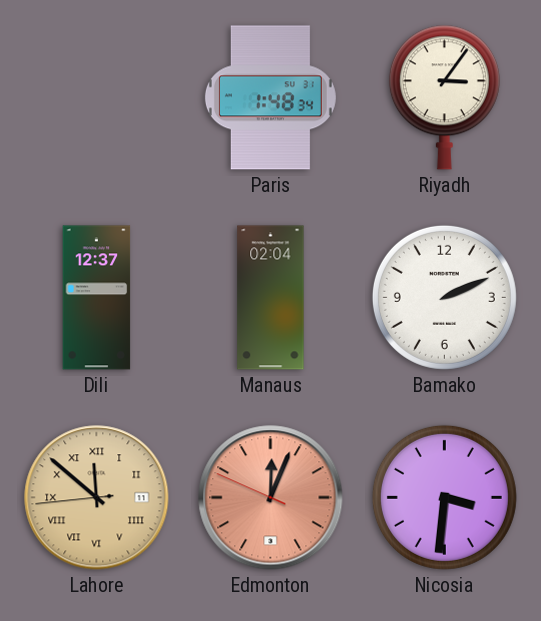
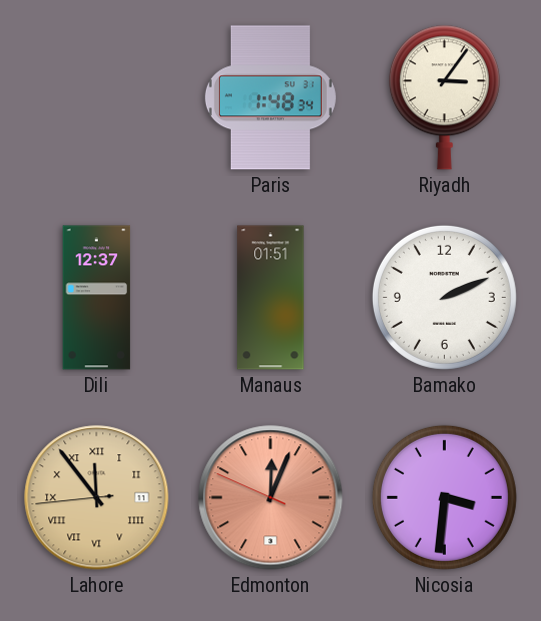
Manaus: 02:04 -> 01:51
Lahore: 11:51 -> 11:53
